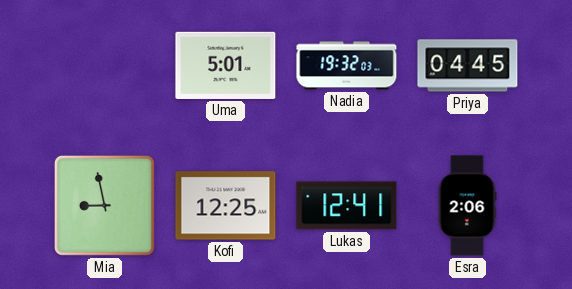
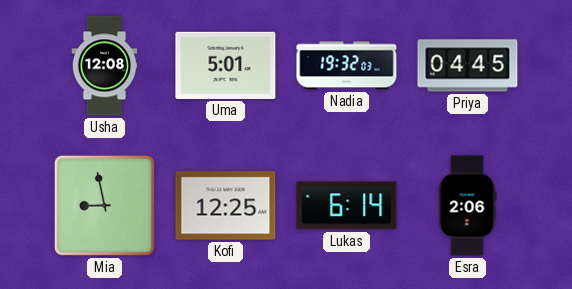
Usha: none -> 12:08
Lukas: 12:41 -> 6:14
